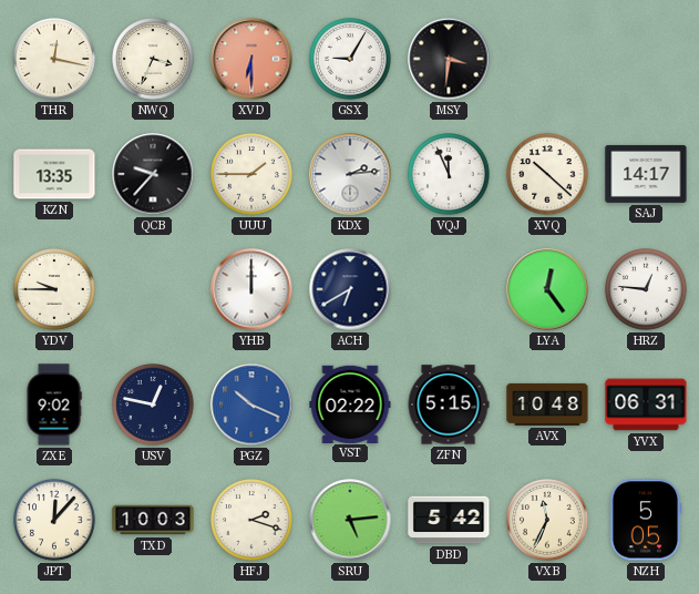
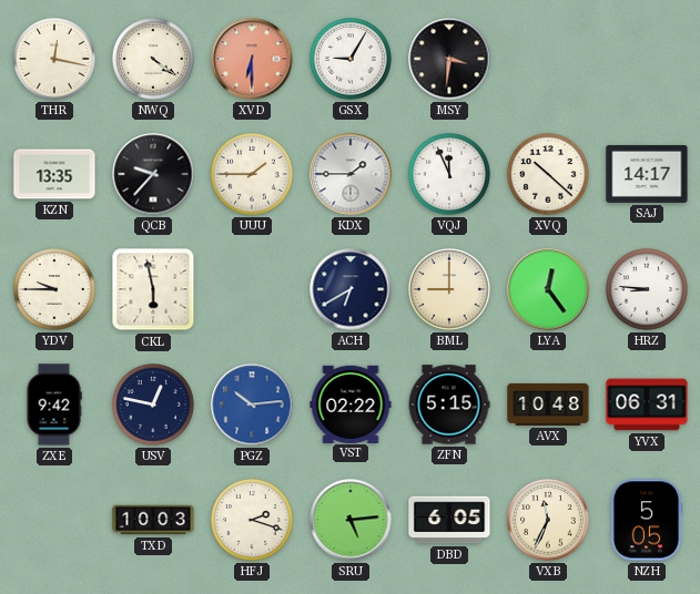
NWQ: 3:34 -> 4:21
KDX: 2:14 -> 1:45
CKL: none -> 5:58
YHB: 12:00 -> none
BML: none -> 9:00
HRZ: 12:46 -> 8:46
ZXE: 9:02 -> 9:42
PGZ: 10:19 -> 10:14
JPT: 12:07 -> none
DBD: 5:42 -> 6:05
